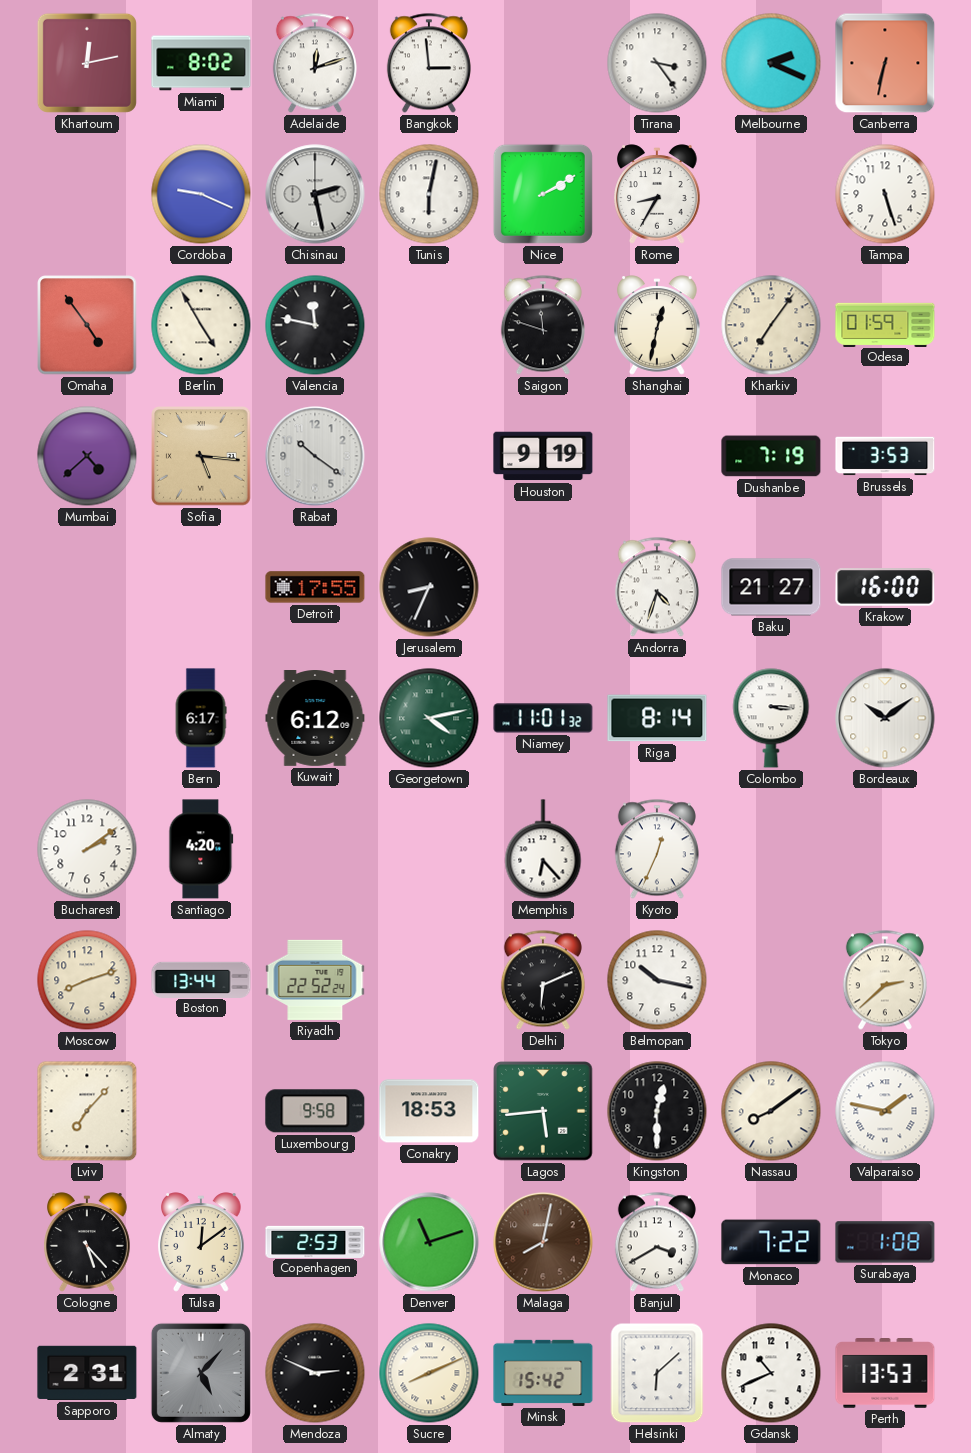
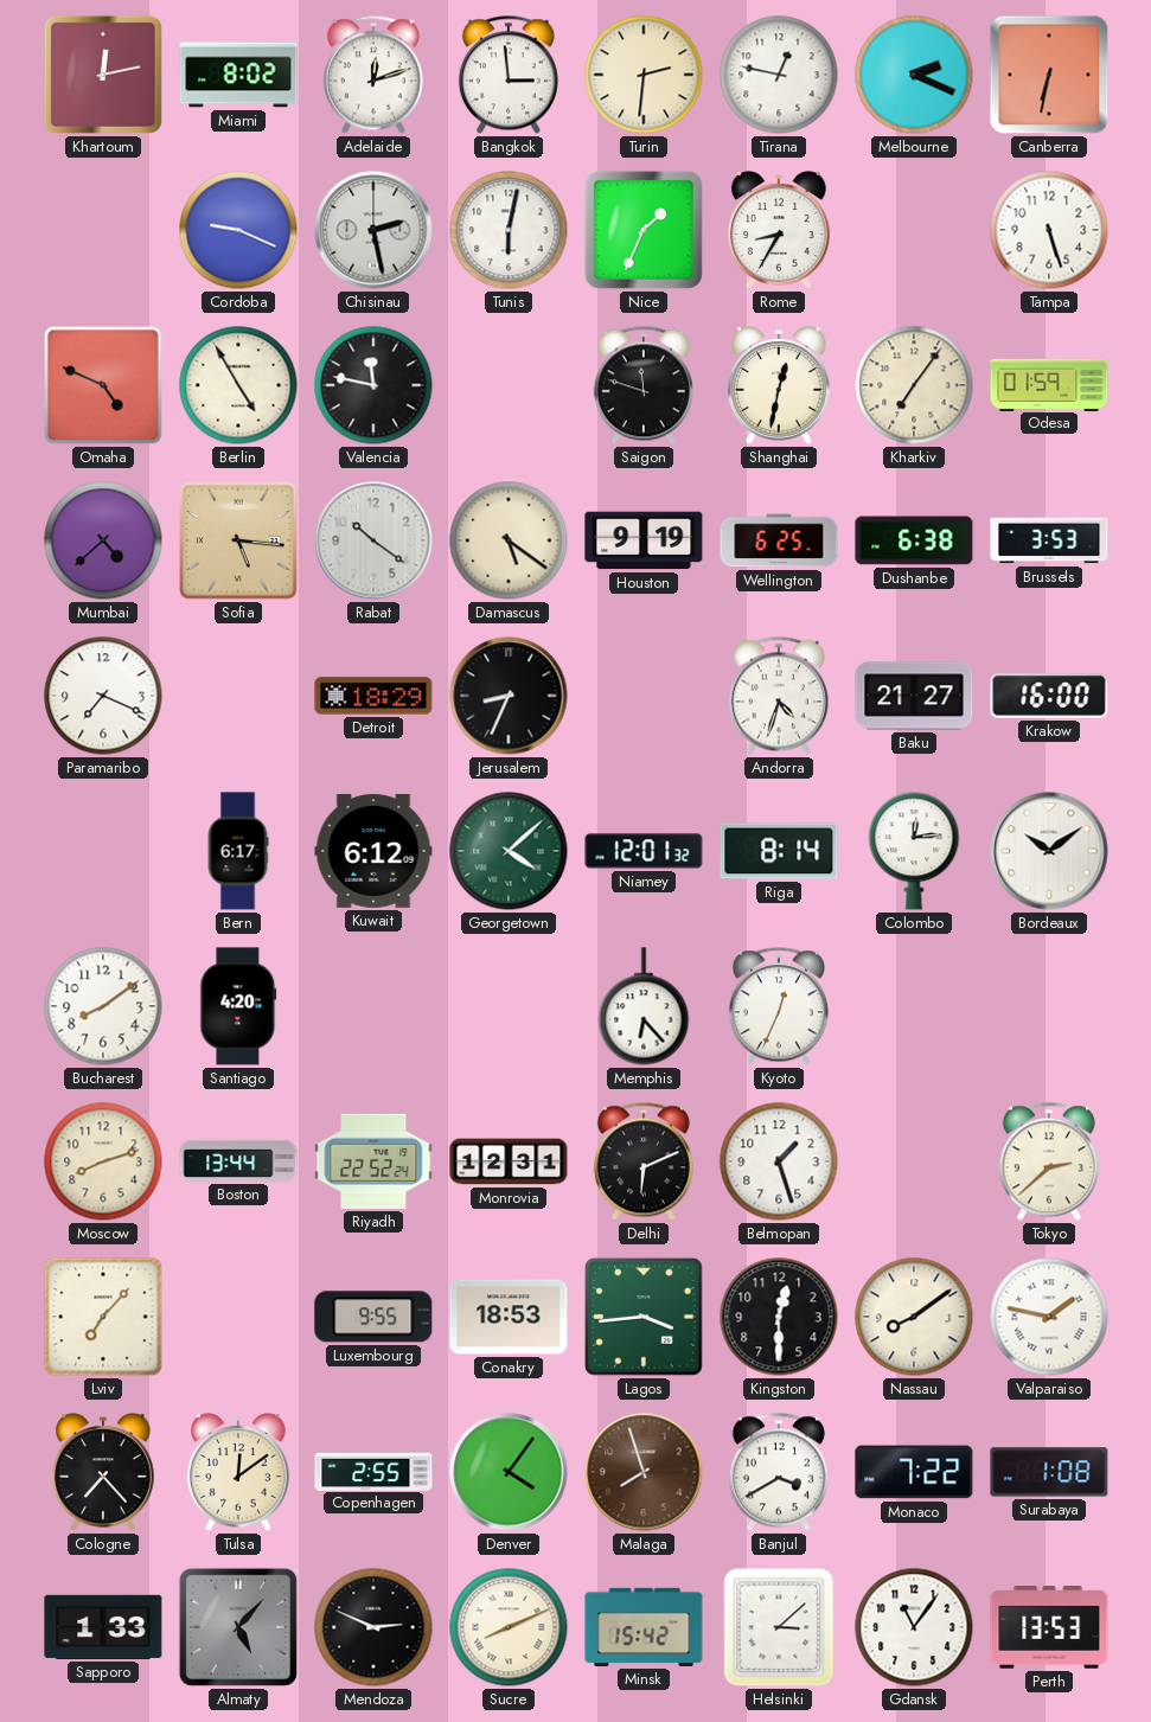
Turin: none -> 2:31
Tirana: 3:24 -> 12:47
Nice: 2:10 -> 1:34
Omaha: 4:54 -> 4:49
Damascus: none -> 5:21
Wellington: none -> 6:25
Dushanbe: 7:19 -> 6:38
Paramaribo: none -> 7:19
Detroit: 17:55 -> 18:29
Georgetown: 4:13 -> 4:08
Niamey: 11:01 -> 12:01
Colombo: 3:16 -> 12:14
Bucharest: 2:09 -> 8:09
Monrovia: none -> 12:31
Belmopan: 10:17 -> 1:27
Luxembourg: 9:58 -> 9:55
Lagos: 5:44 -> 3:44
Cologne: 5:23 -> 7:23
Copenhagen: 2:53 -> 2:55
Denver: 11:12 -> 4:06
Malaga: 8:02 -> 7:57
Sapporo: 2:31 -> 1:33
Helsinki: 6:08 -> 3:08
Gdansk: 10:41 -> 11:06
